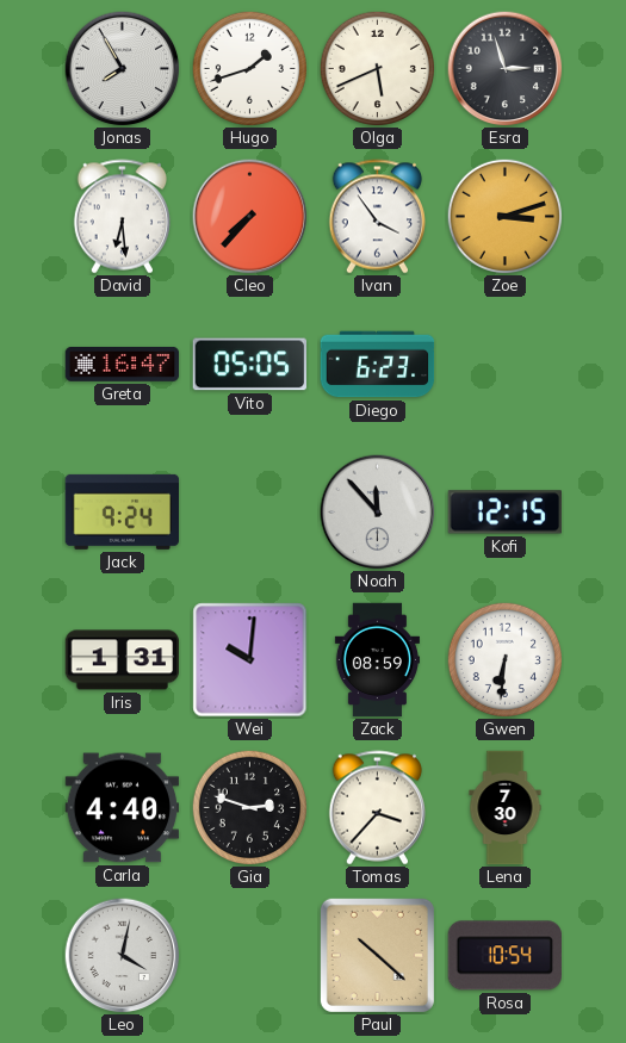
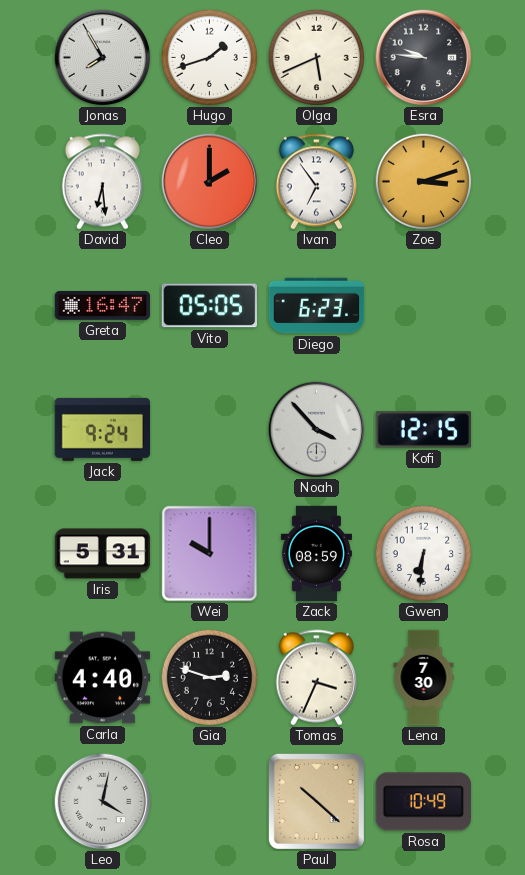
Esra: 2:57 -> 9:46
Cleo: 7:37 -> 2:00
Ivan: 3:54 -> 6:54
Noah: 11:53 -> 3:53
Iris: 1:31 -> 5:31
Wei: 10:01 -> 10:00
Tomas: 3:37 -> 3:34
Rosa: 10:54 -> 10:49
